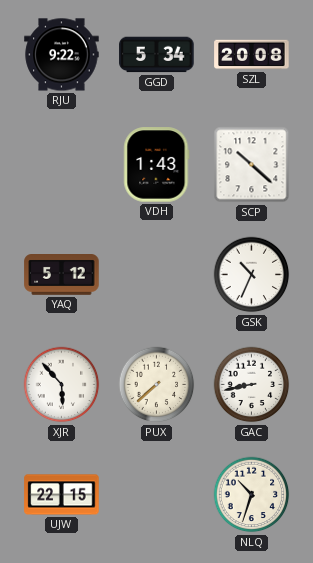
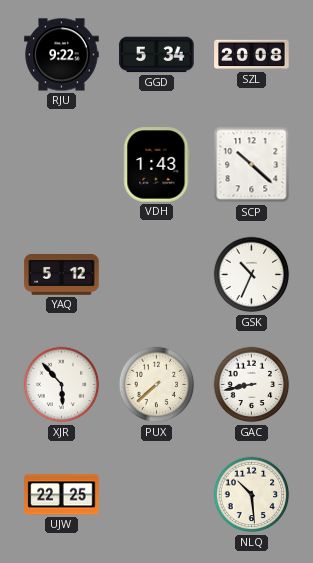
UJW: 22:15 -> 22:25
NLQ: 10:33 -> 10:29
